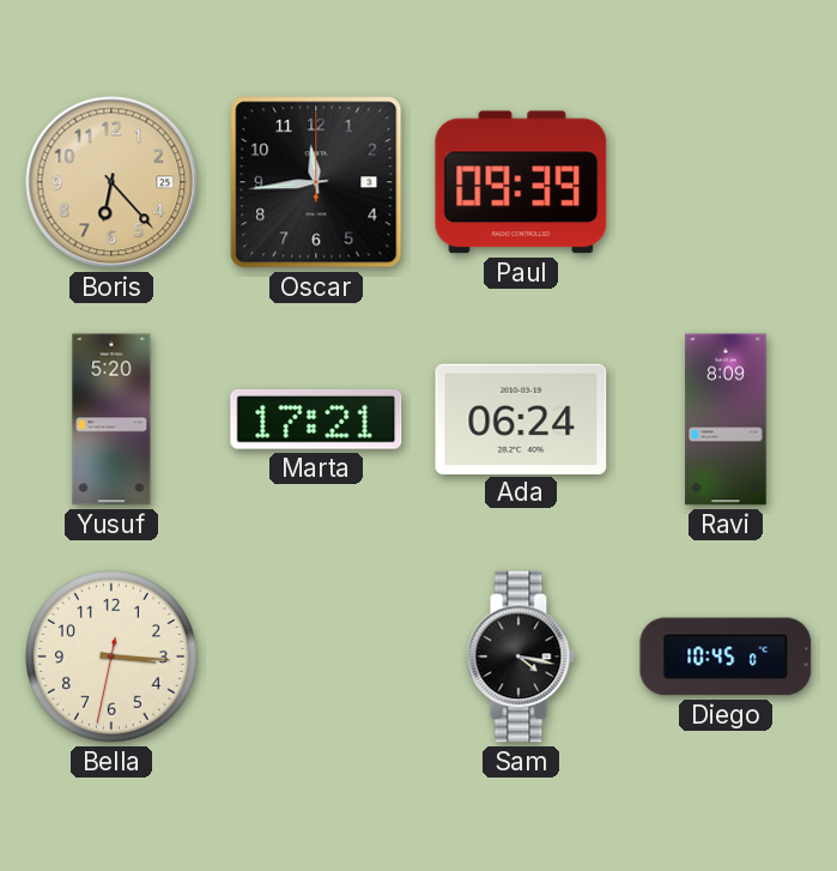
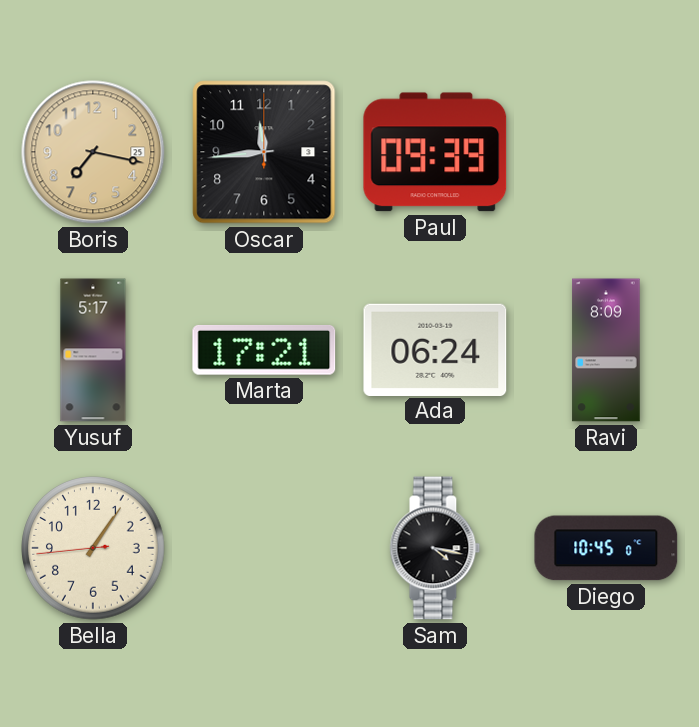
Boris: 6:23 -> 7:17
Yusuf: 5:20 -> 5:17
Bella: 3:15 -> 1:05
